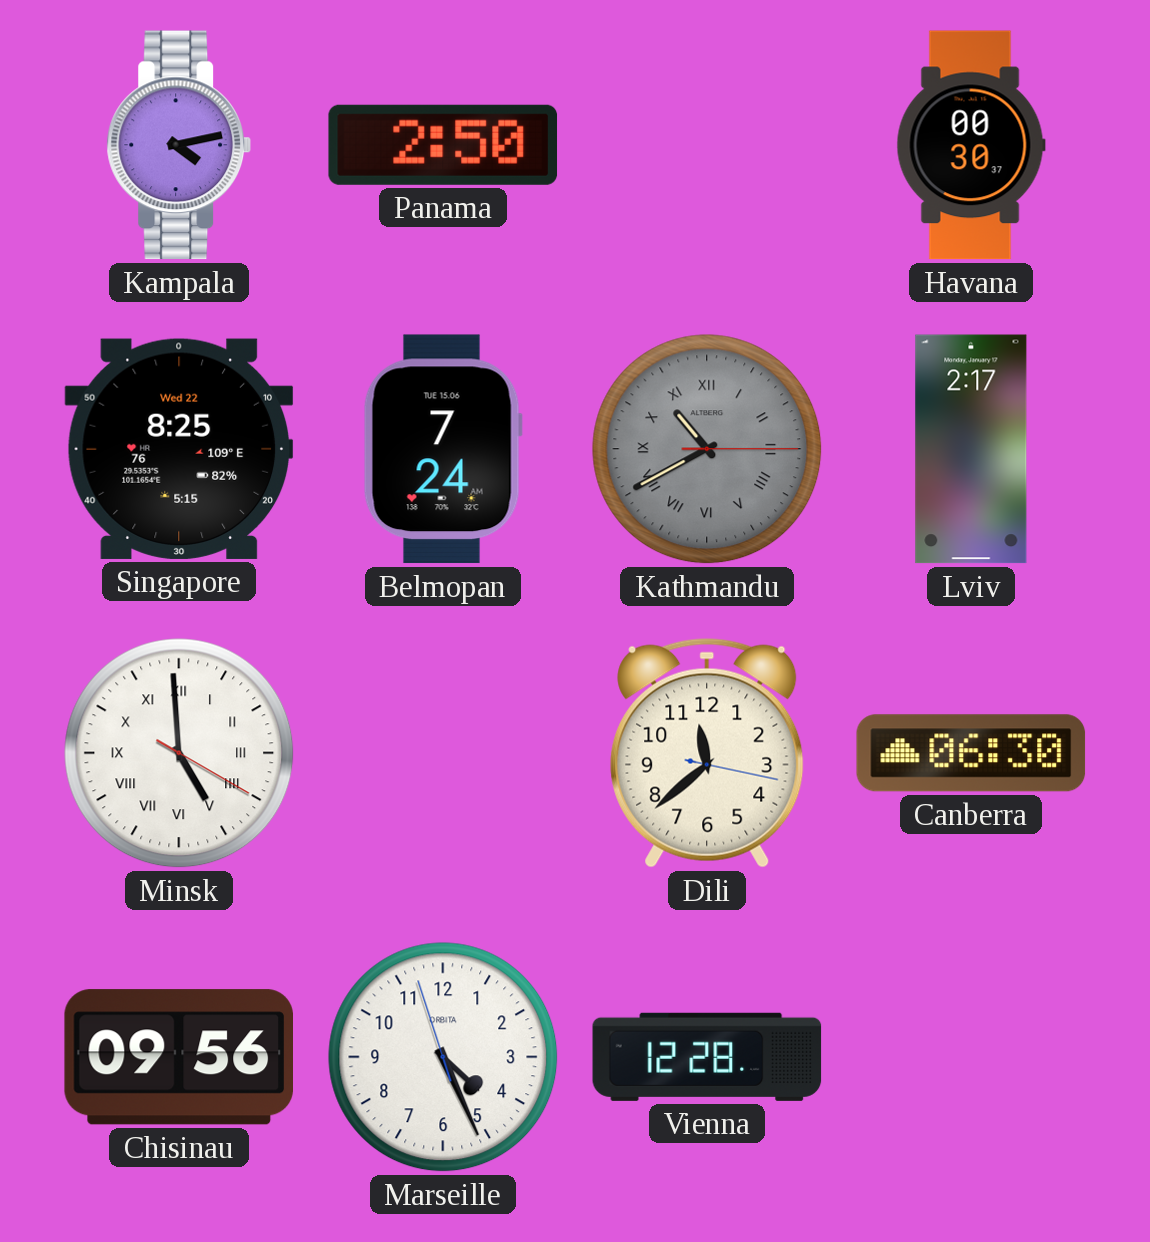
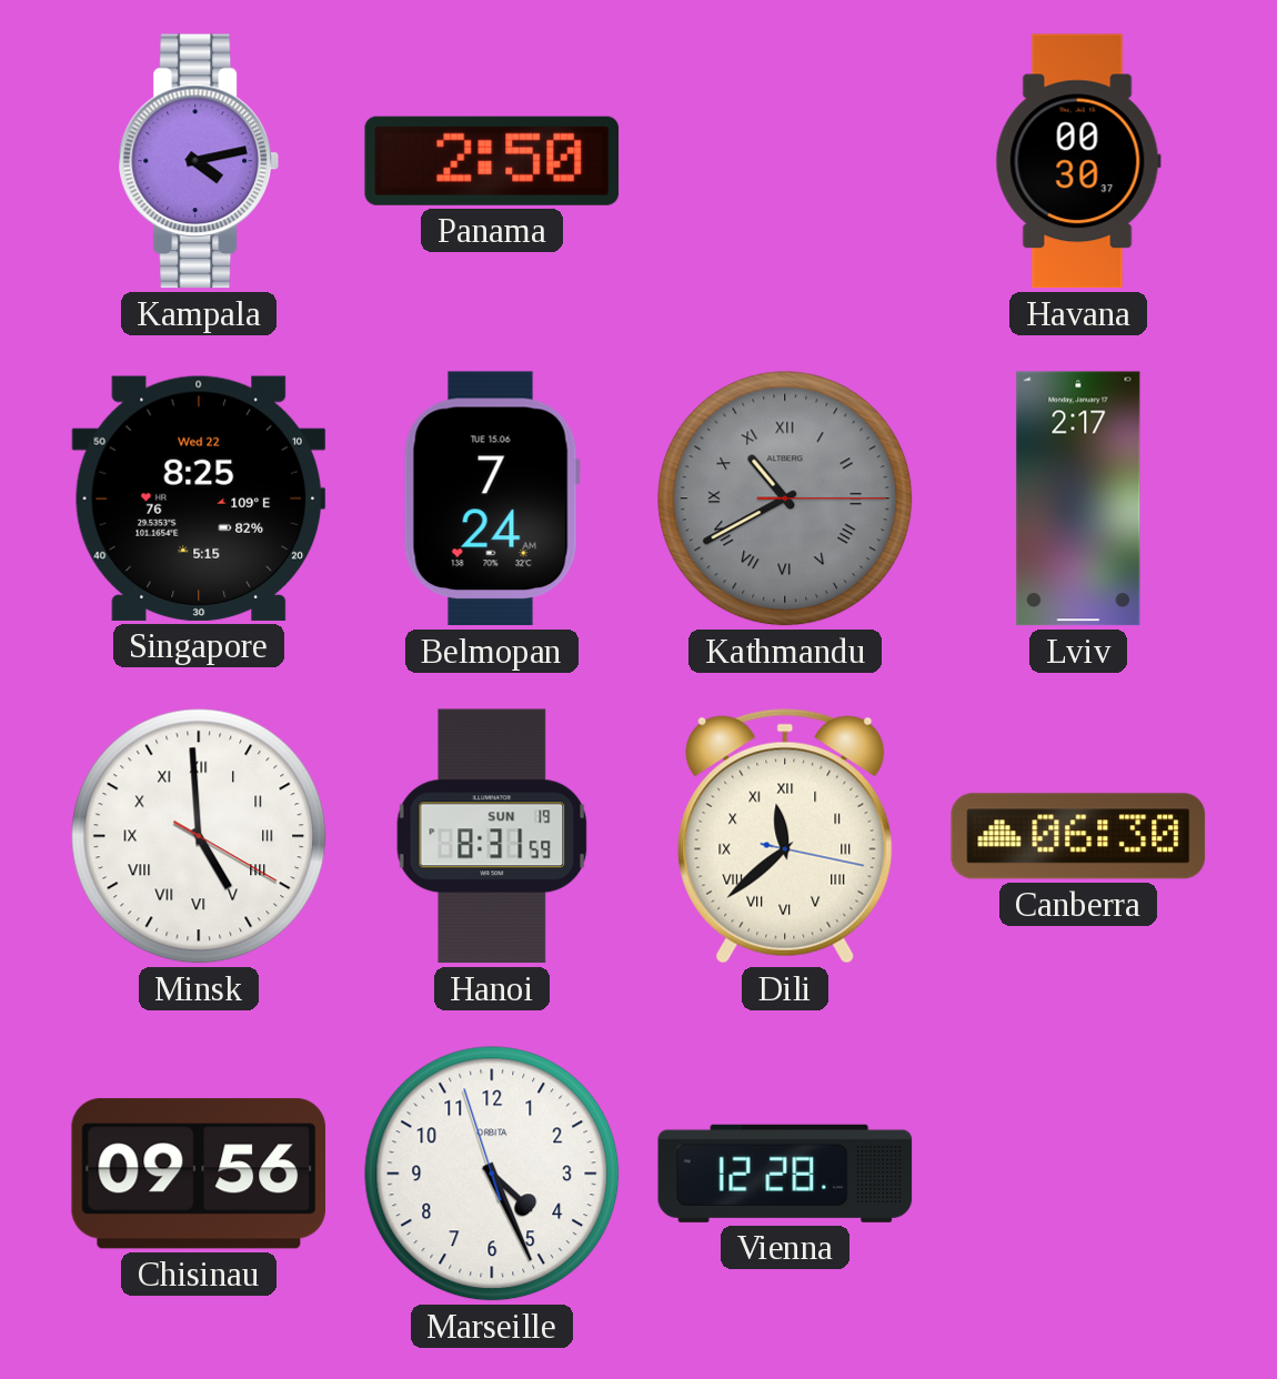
Hanoi: none -> 8:31
Dili numerals: Arabic -> Roman
